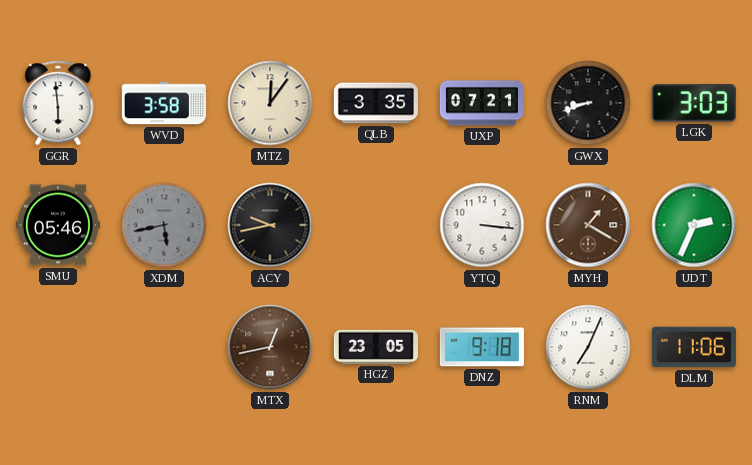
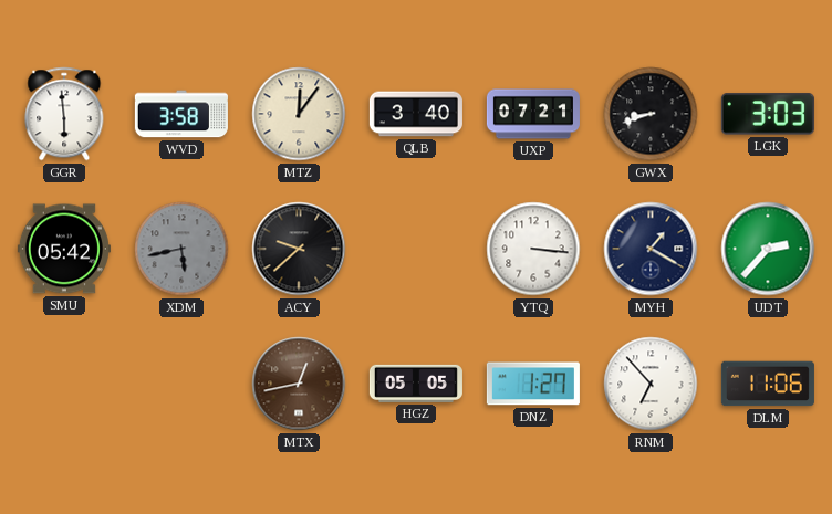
QLB: 3:35 -> 3:40
SMU: 05:46 -> 05:42
ACY: 9:43 -> 9:38
MYH dial: brown -> navy
UDT: 2:34 -> 2:37
HGZ: 23:05 -> 05:05
DNZ: 9:18 -> 1:27
RNM: 7:04 -> 6:53
